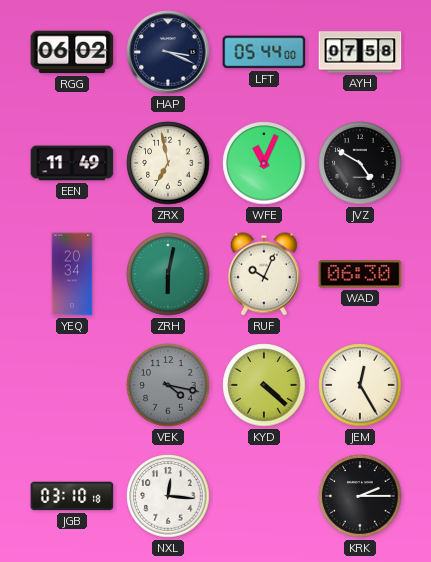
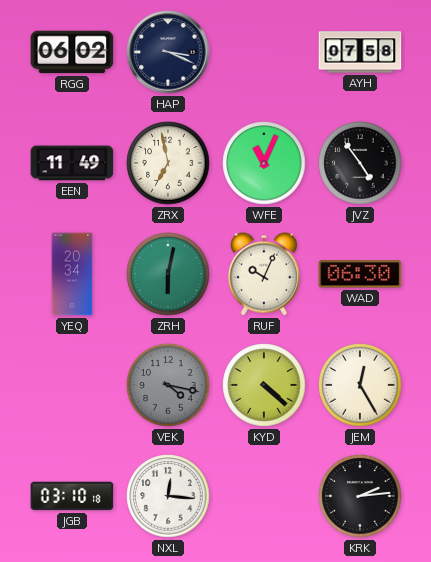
LFT: 05:44 -> none
JVZ: 4:50 -> 4:54
KRK: 2:15 -> 2:14
